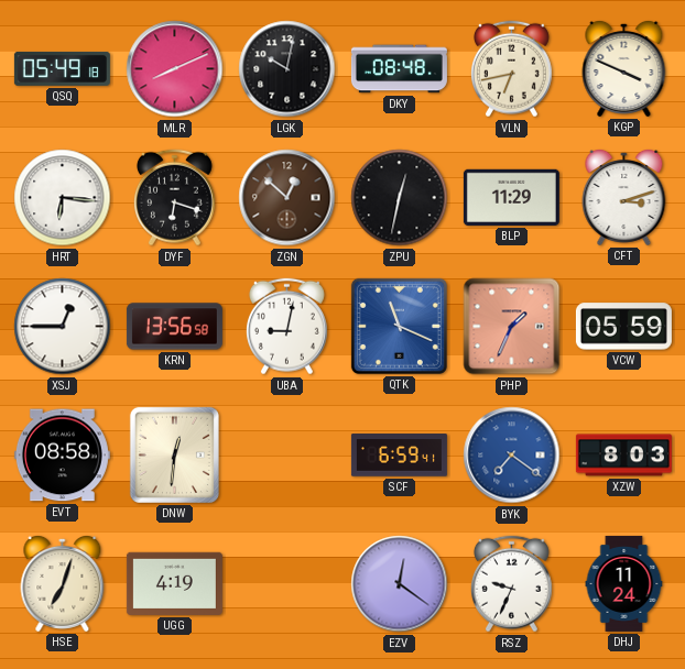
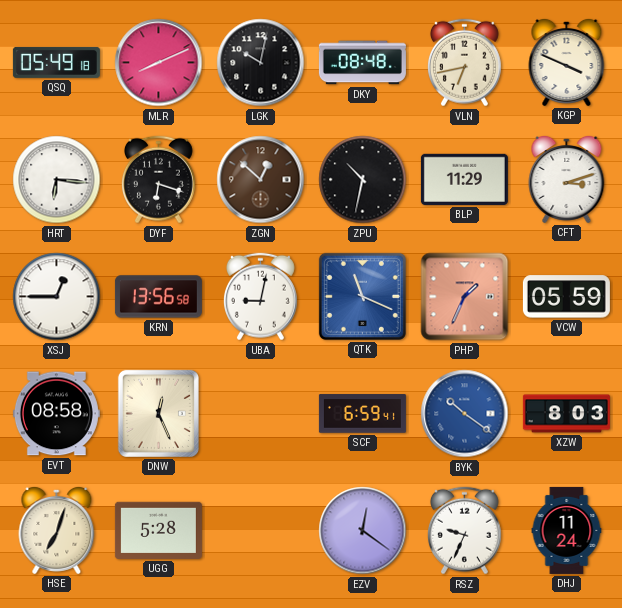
ZPU: 12:32 -> 10:32
DNW: 12:31 -> 12:26
BYK: 7:21 -> 10:21
UGG: 4:19 -> 5:28
